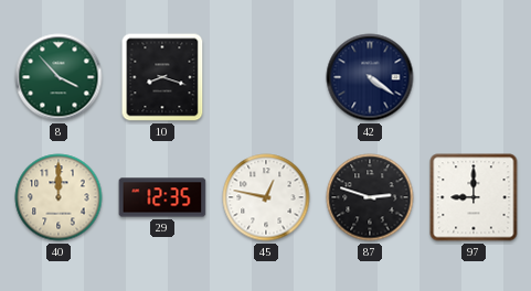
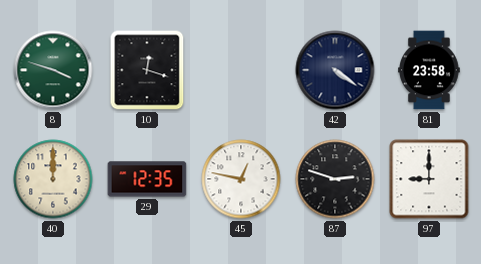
8: 3:53 -> 3:48
10: 8:18 -> 12:18
81: none -> 23:58
